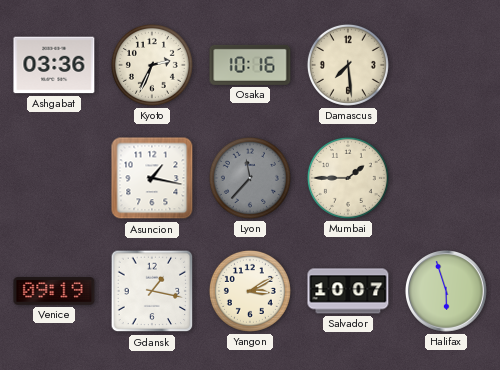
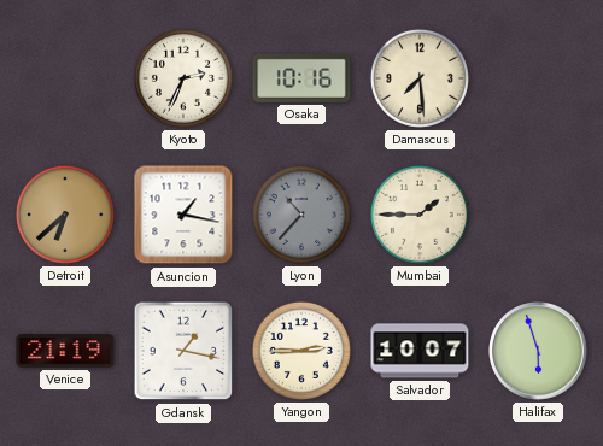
Ashgabat: 03:36 -> none
Detroit: none -> 6:38
Lyon: 11:37 -> 10:37
Venice: 09:19 -> 21:19
Yangon: 3:10 -> 2:45
